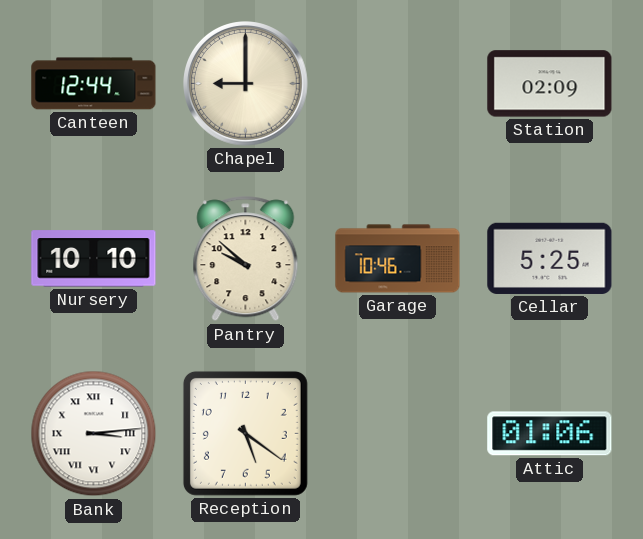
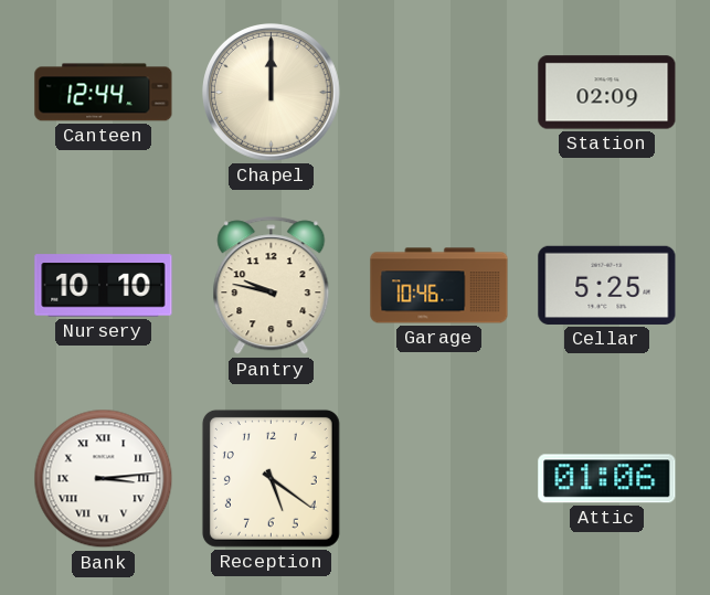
Chapel: 9:00 -> 12:00
Pantry: 9:52 -> 9:47
